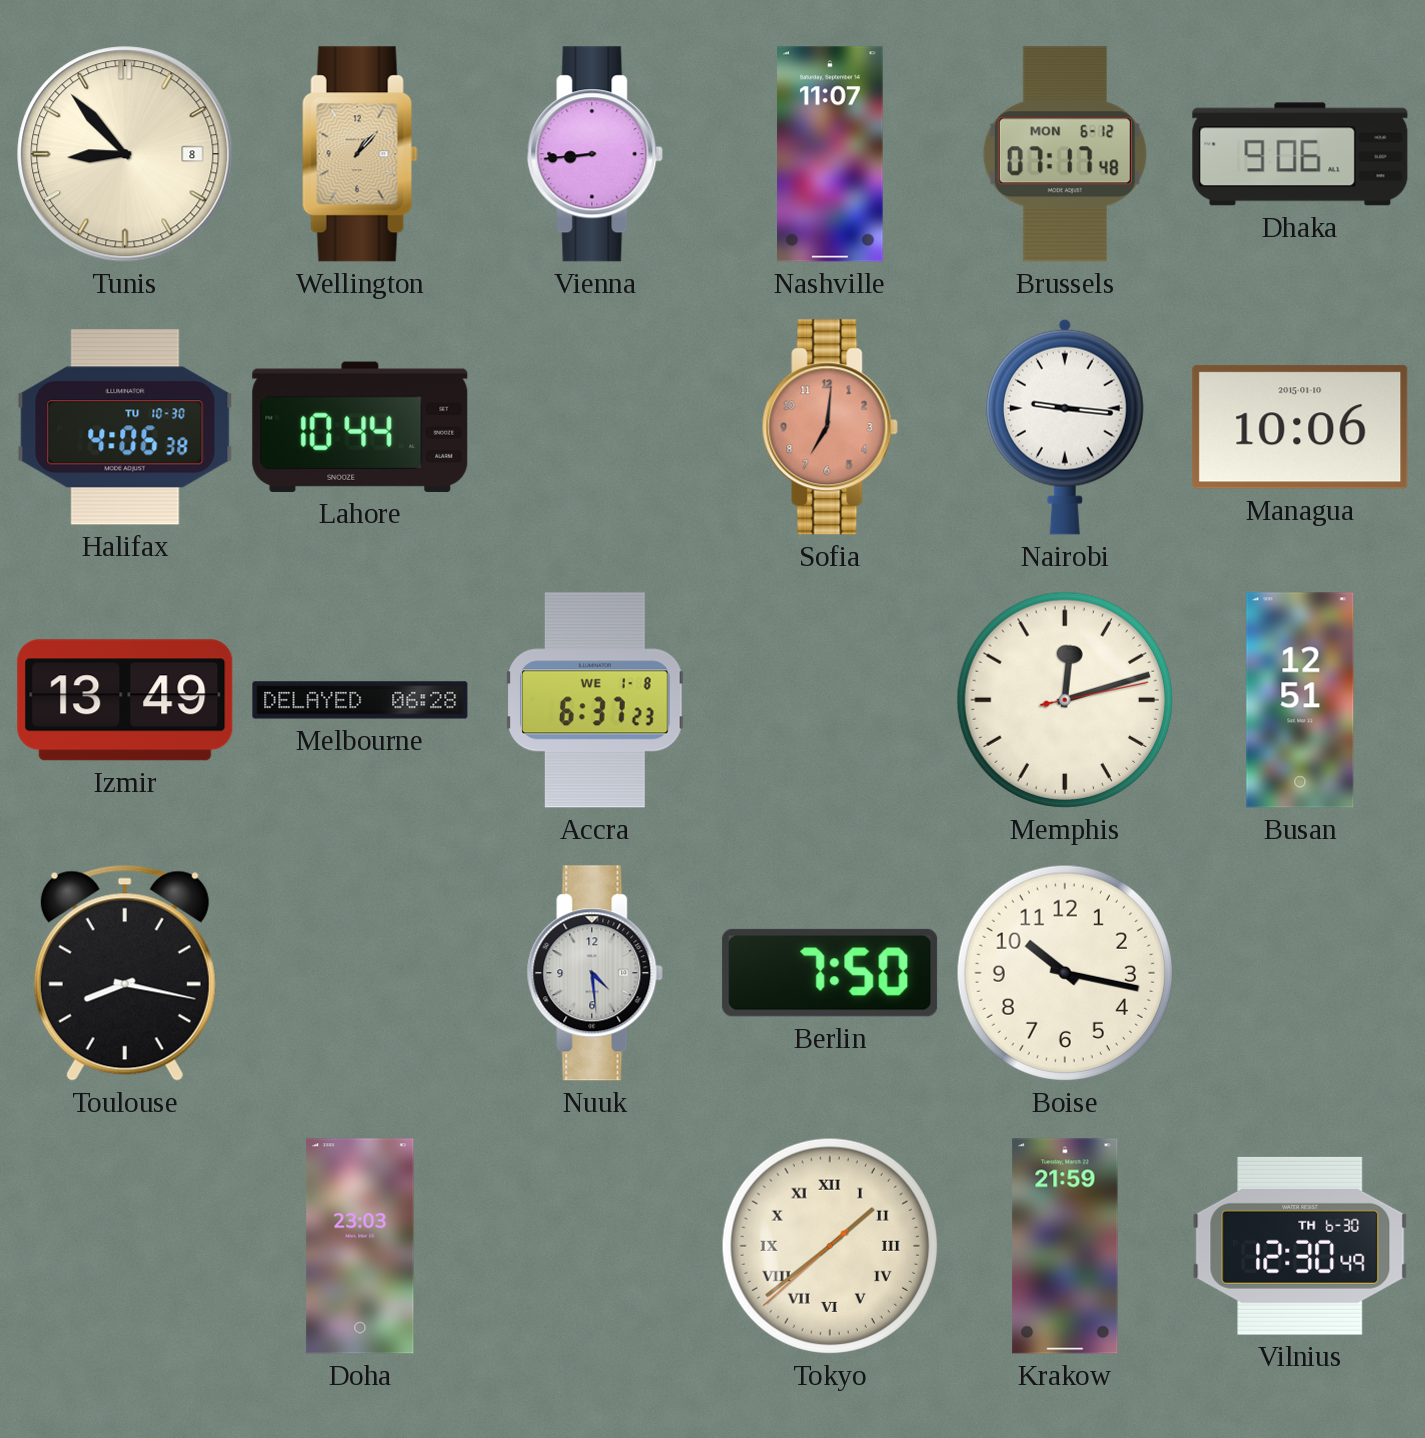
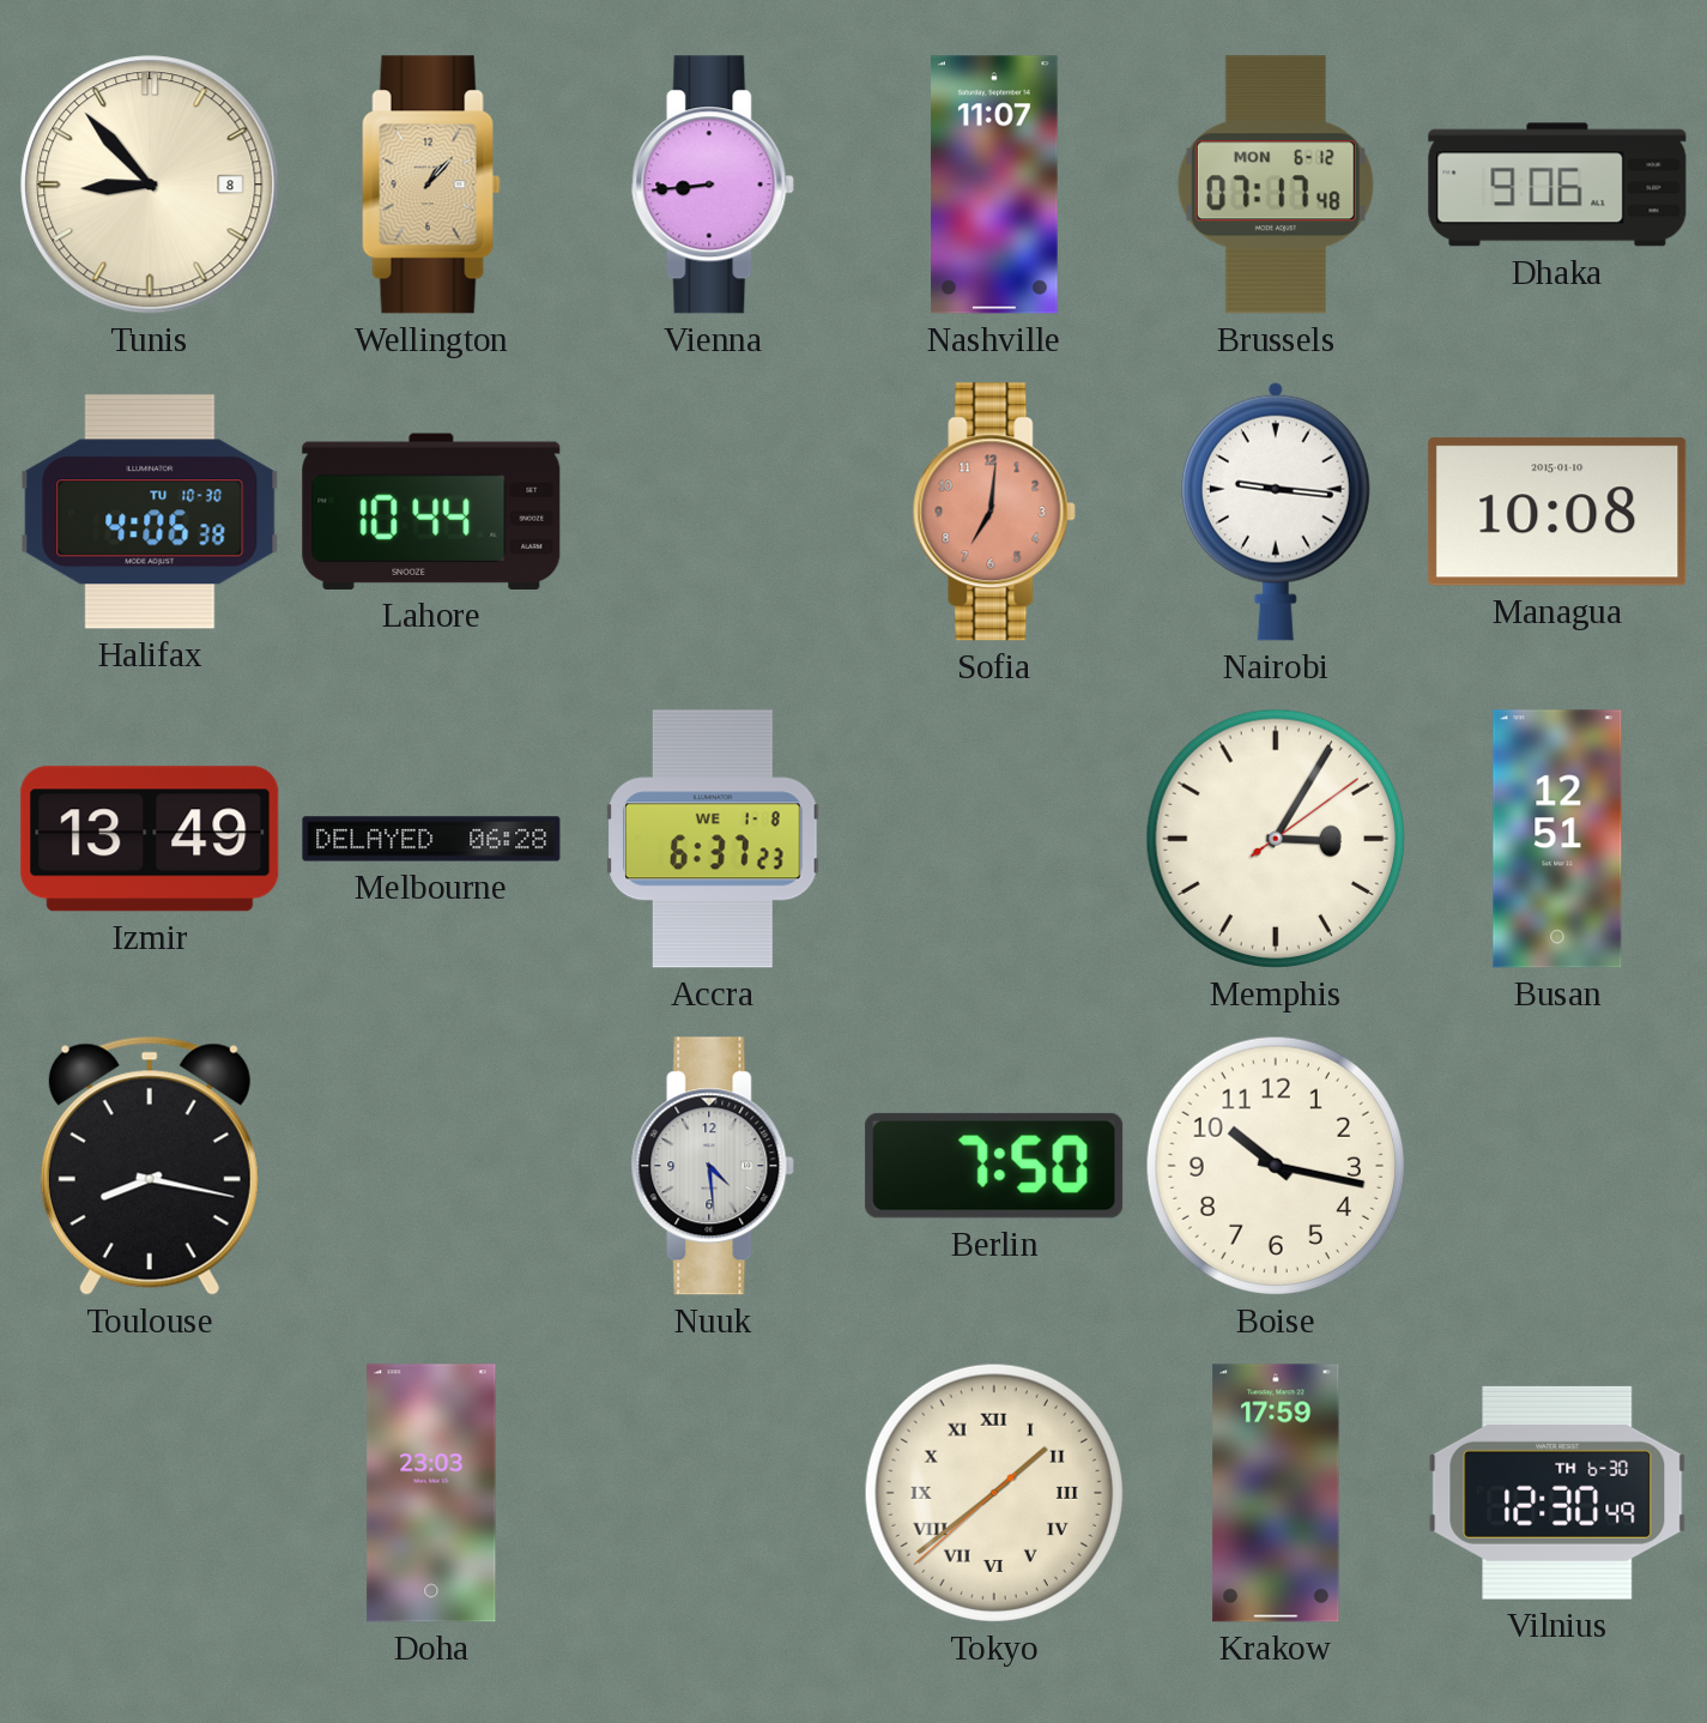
Managua: 10:06 -> 10:08
Memphis: 12:12 -> 3:05
Krakow: 21:59 -> 17:59
